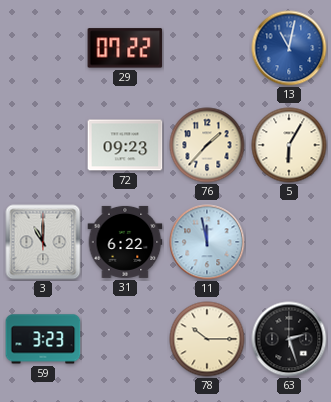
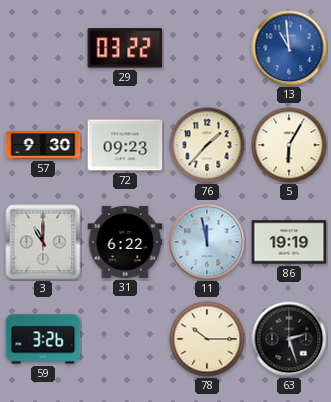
29: 07:22 -> 03:22
13: 11:02 -> 10:59
57: none -> 9:30
86: none -> 19:19
59: 3:23 -> 3:26
